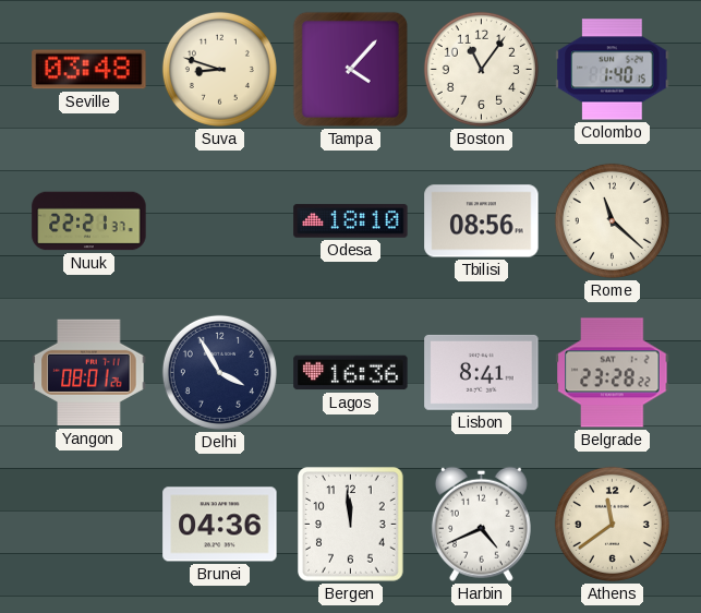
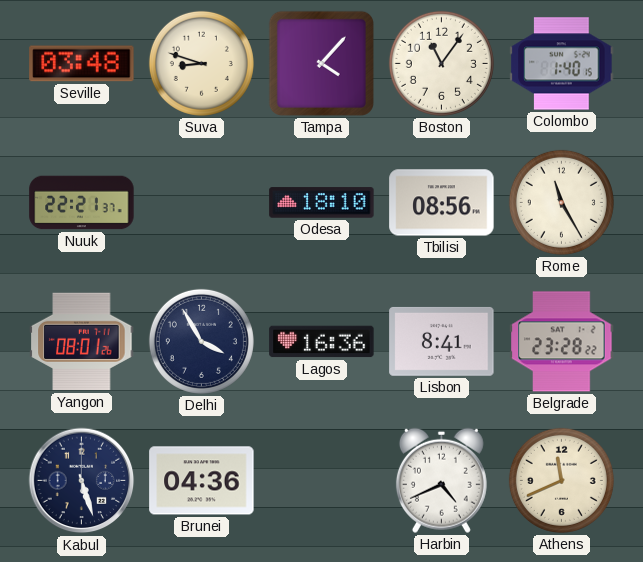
Rome: 11:22 -> 11:25
Kabul: none -> 5:27
Bergen: 11:59 -> none
Athens: 11:39 -> 11:41
